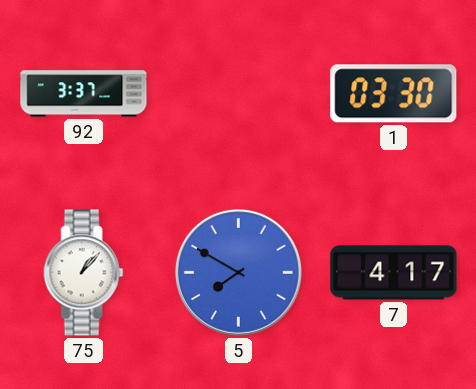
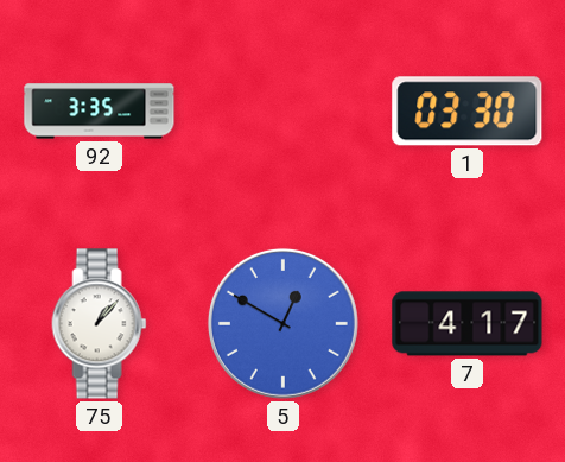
92: 3:37 -> 3:35
5: 7:50 -> 12:50
